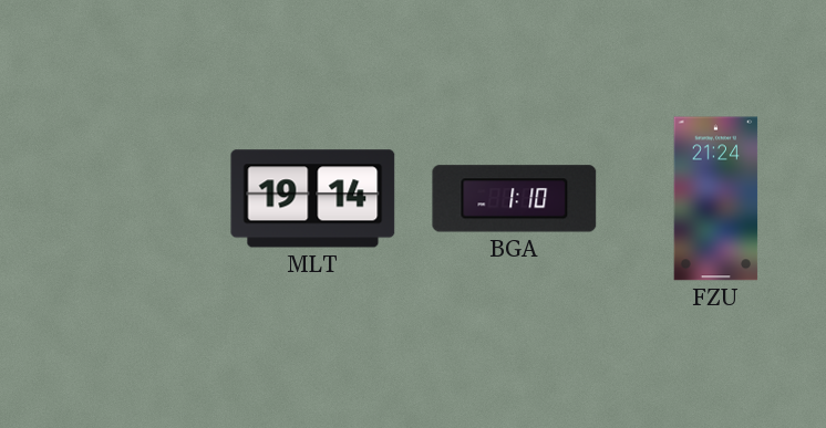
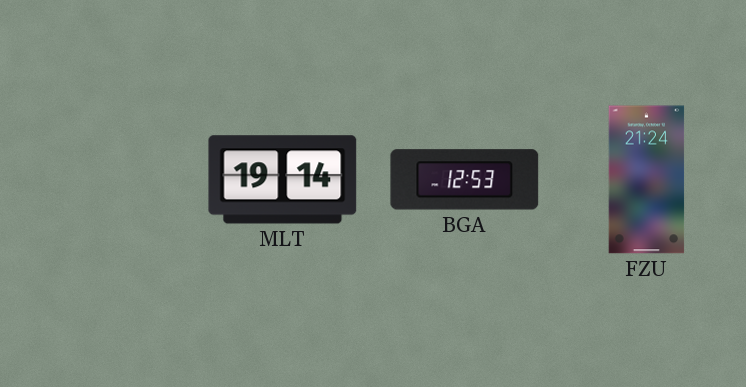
BGA: 1:10 -> 12:53
